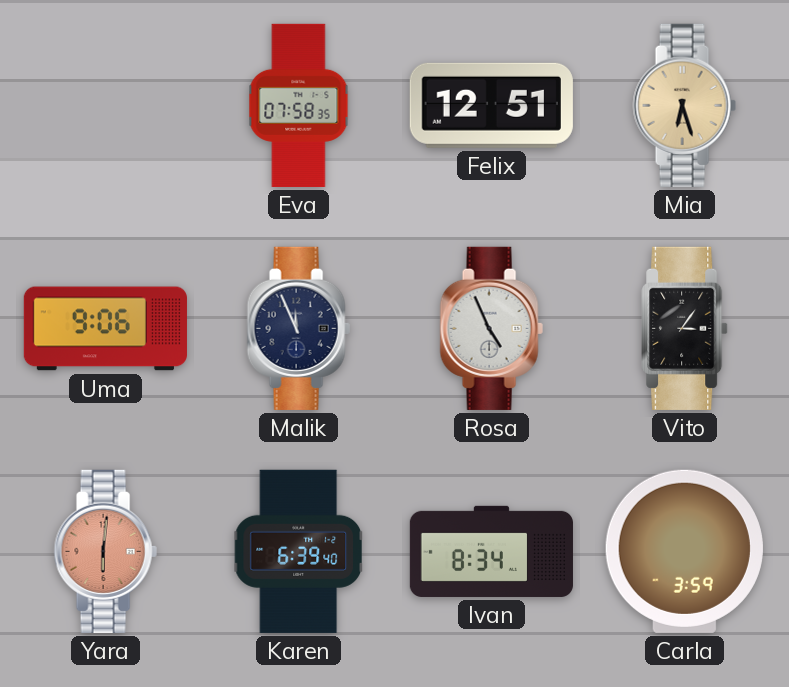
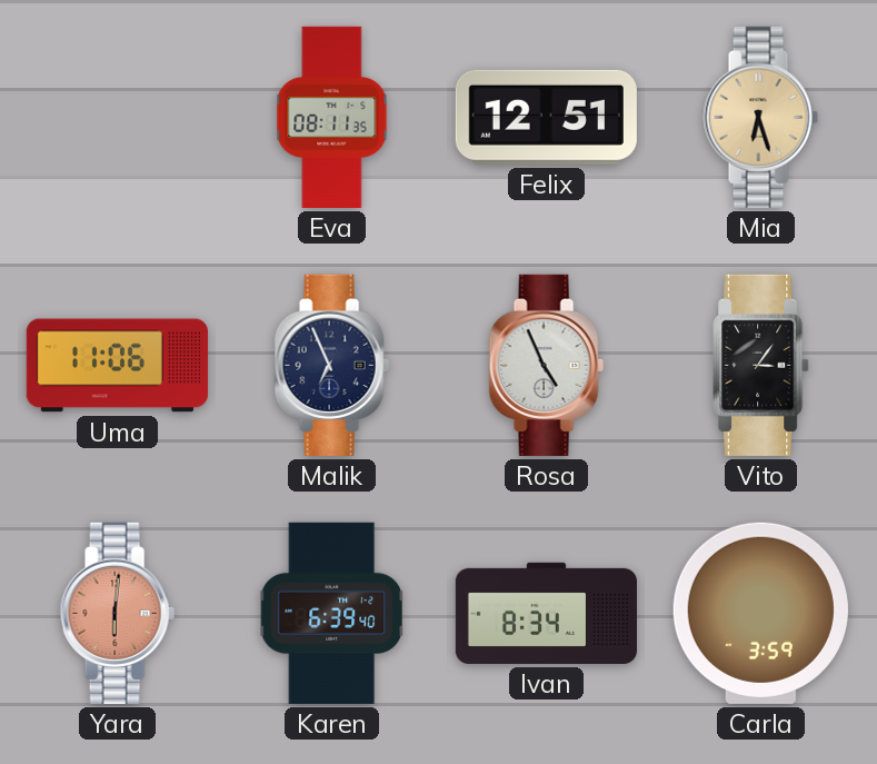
Eva: 07:58 -> 08:11
Uma: 9:06 -> 11:06
Malik: 11:56 -> 6:56
